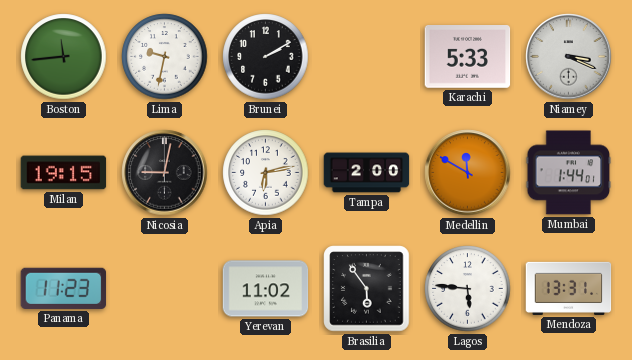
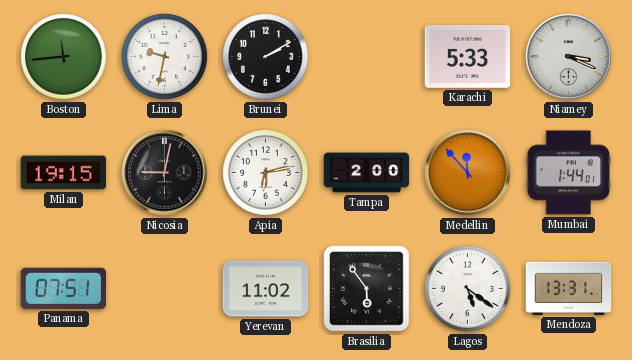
Medellin: 11:50 -> 11:53
Panama: 11:23 -> 07:51
Lagos: 5:46 -> 5:21
